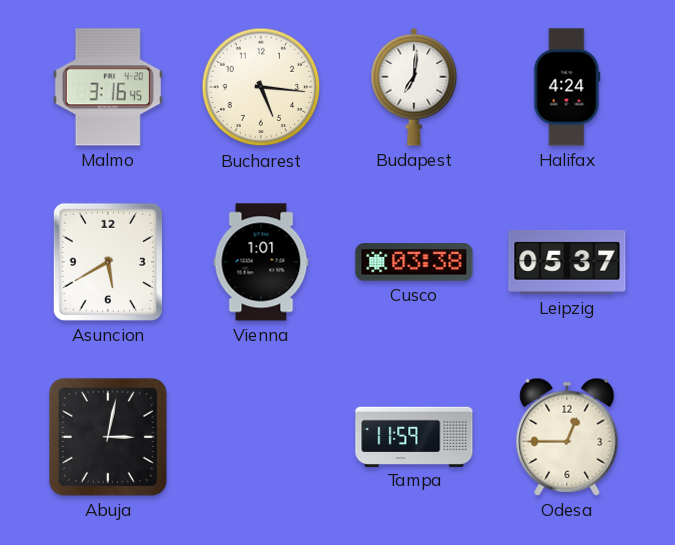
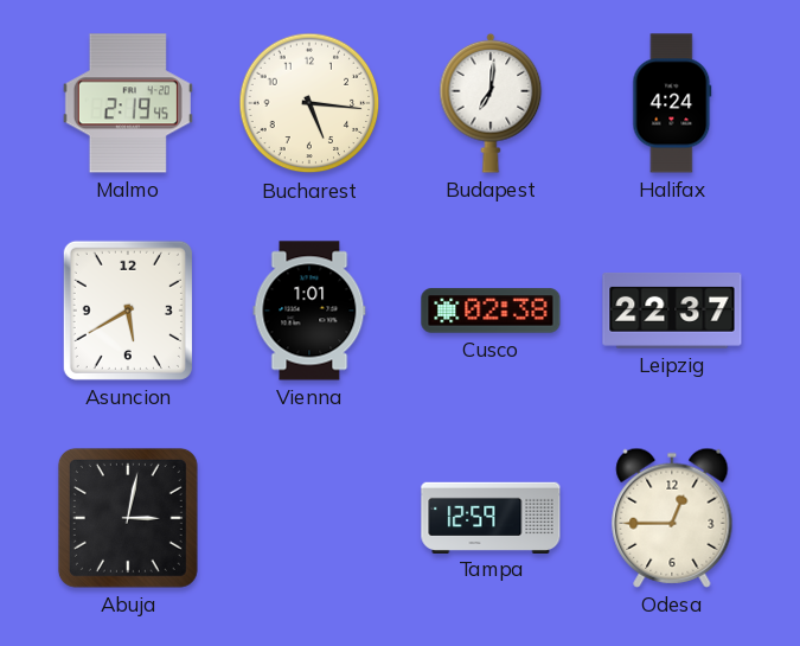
Malmo: 3:16 -> 2:19
Cusco: 03:38 -> 02:38
Leipzig: 05:37 -> 22:37
Tampa: 11:59 -> 12:59
